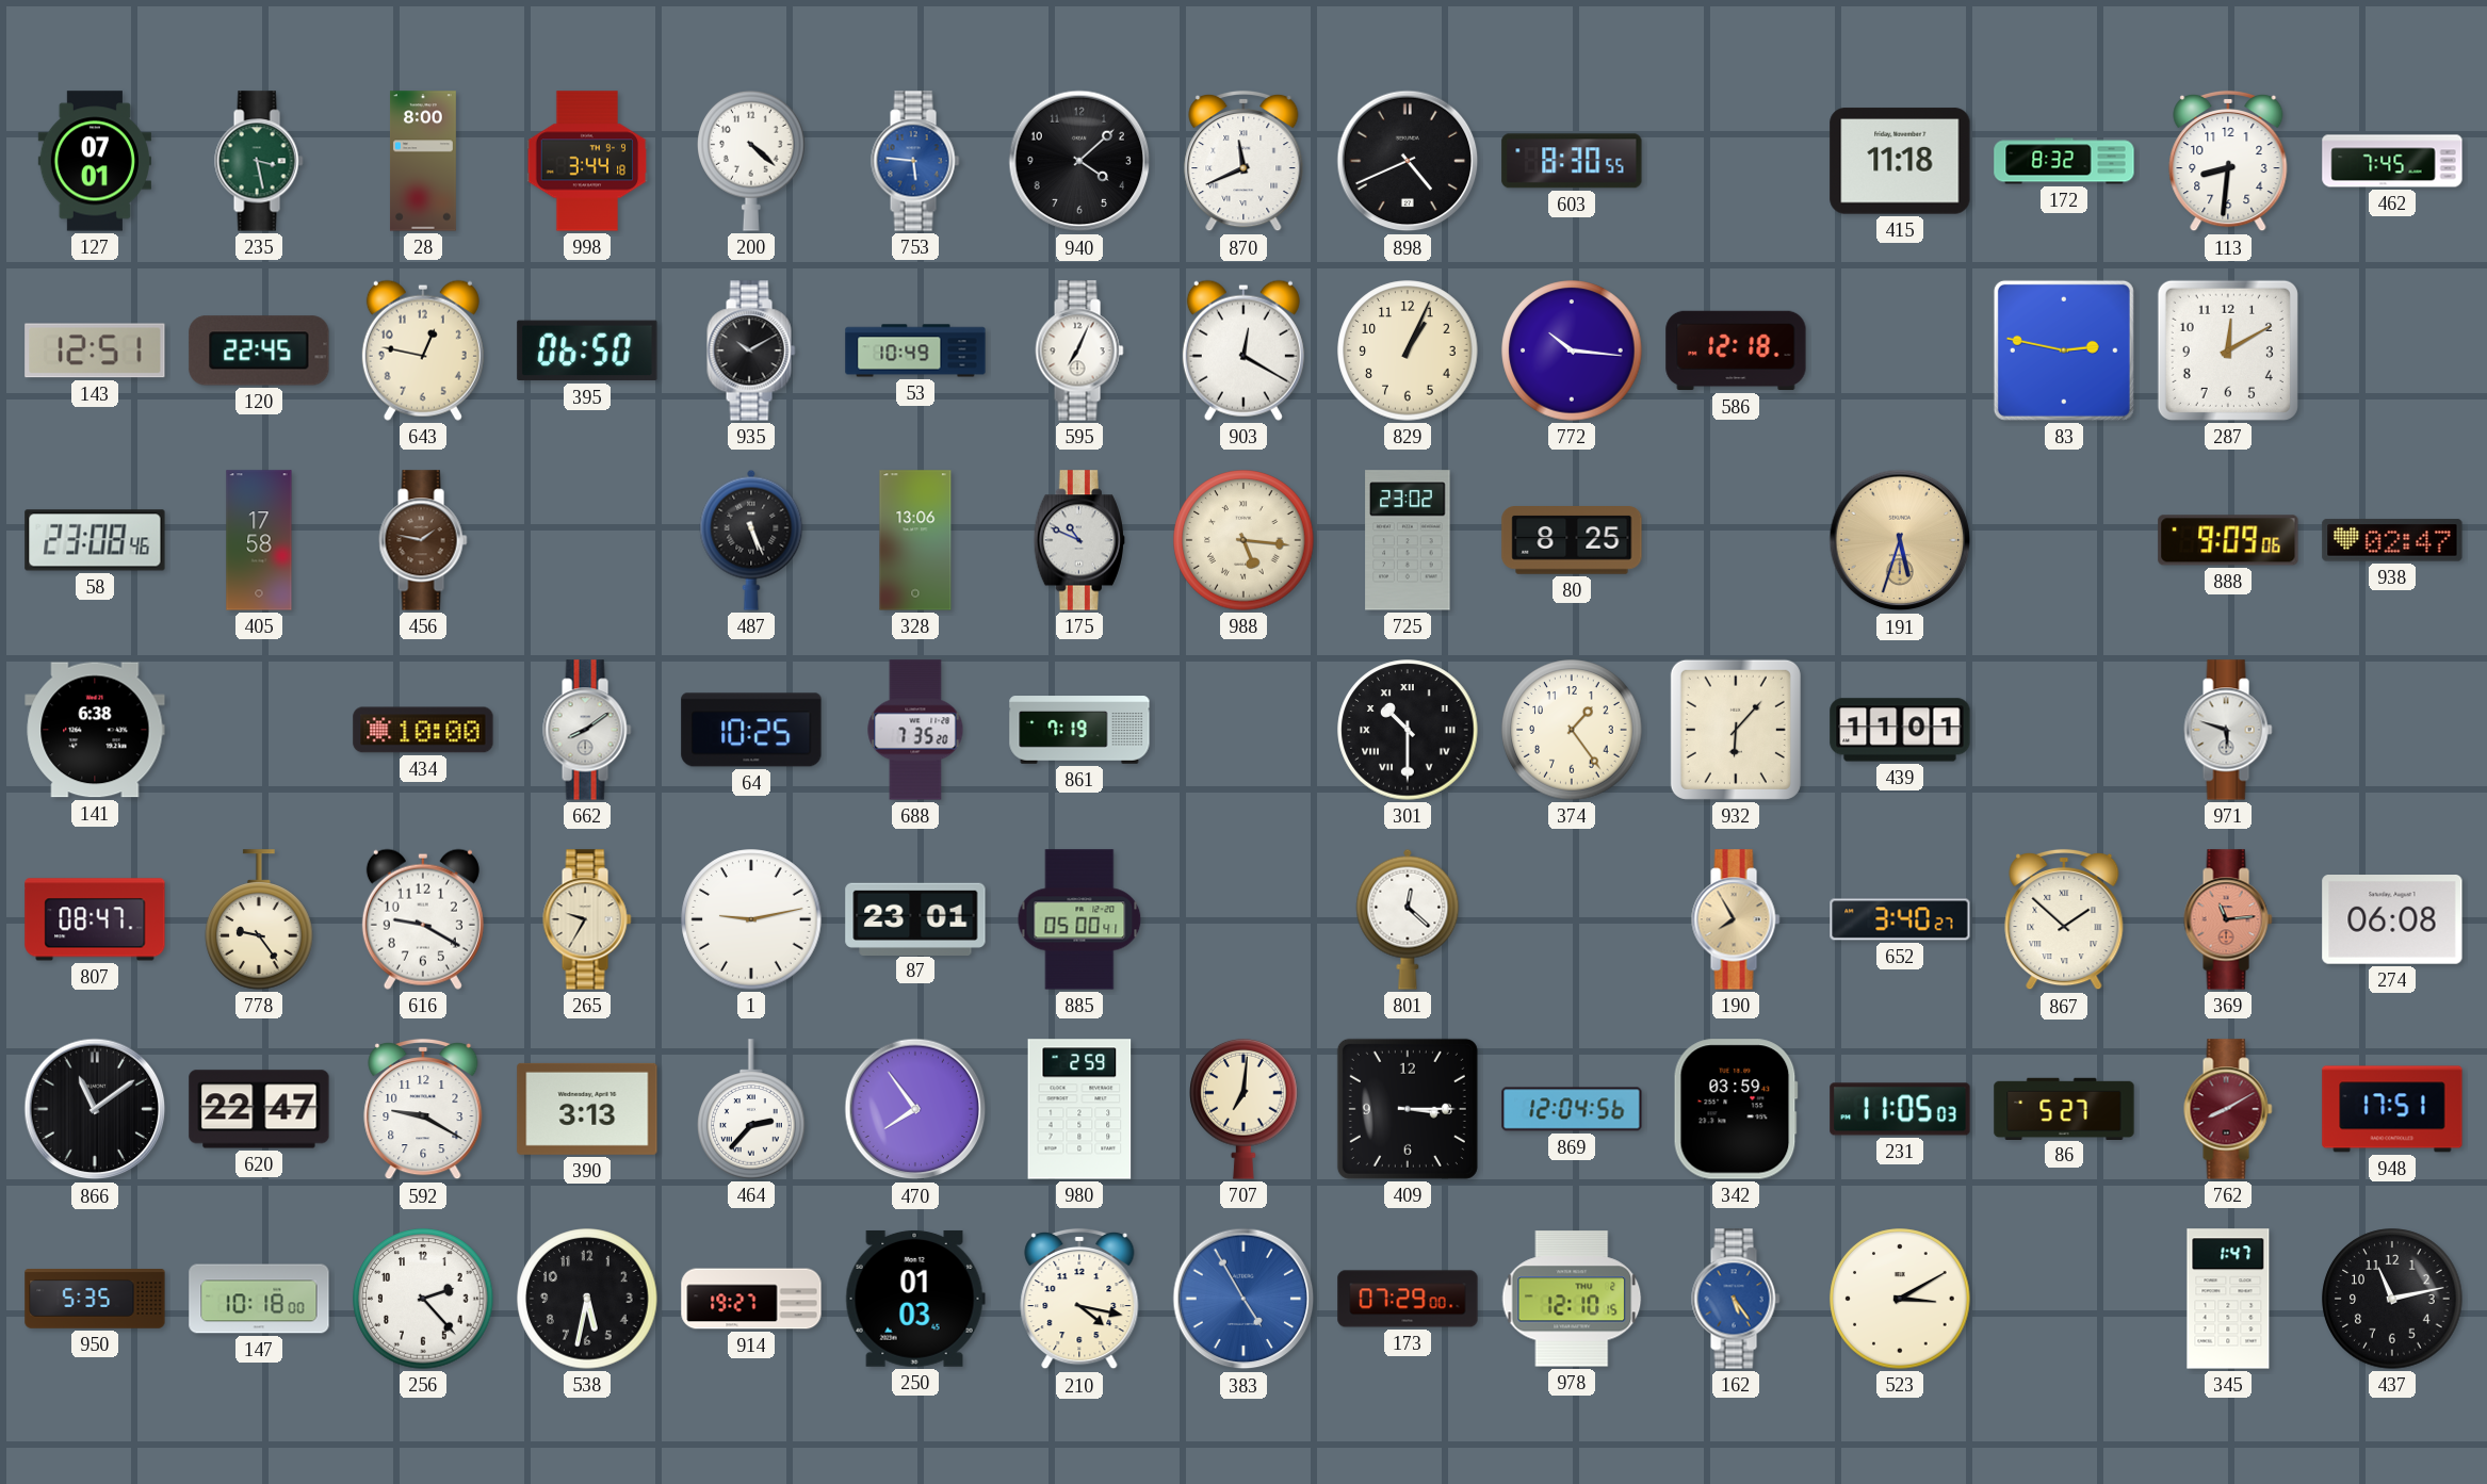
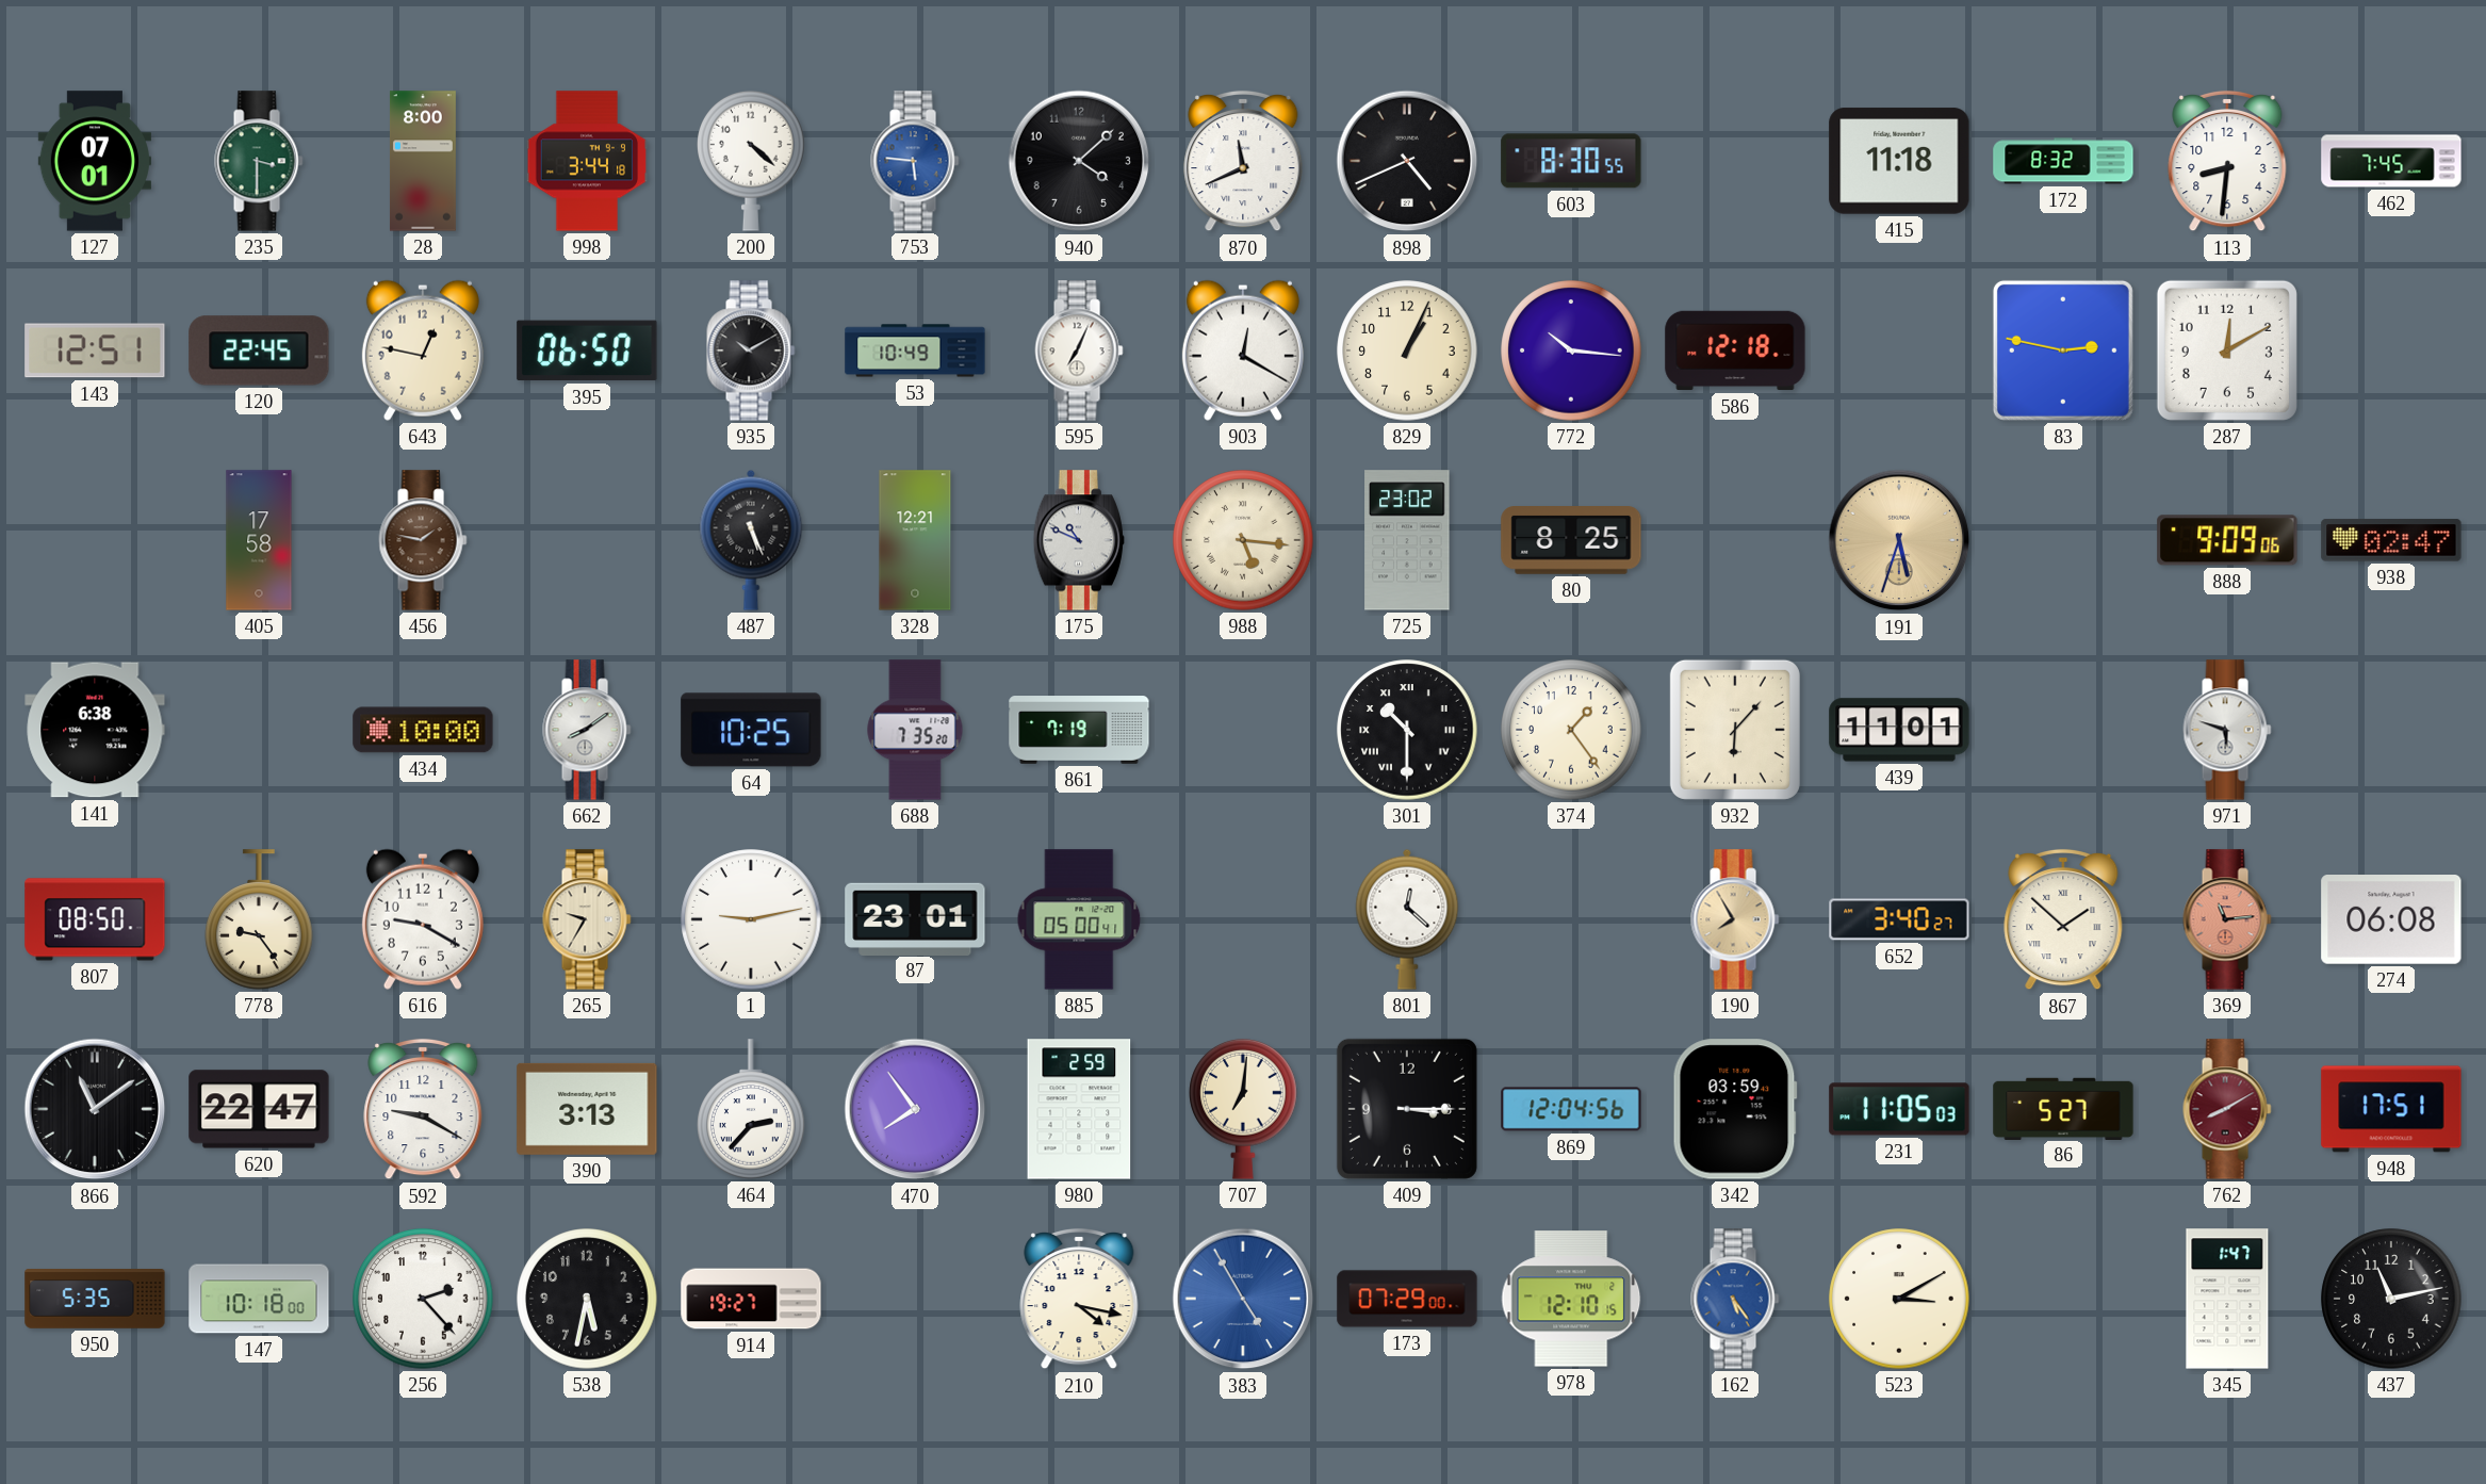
235: 3:28 -> 3:30
58: 23:08 -> none
328: 13:06 -> 12:21
807: 08:47 -> 08:50
250: 01:03 -> none
